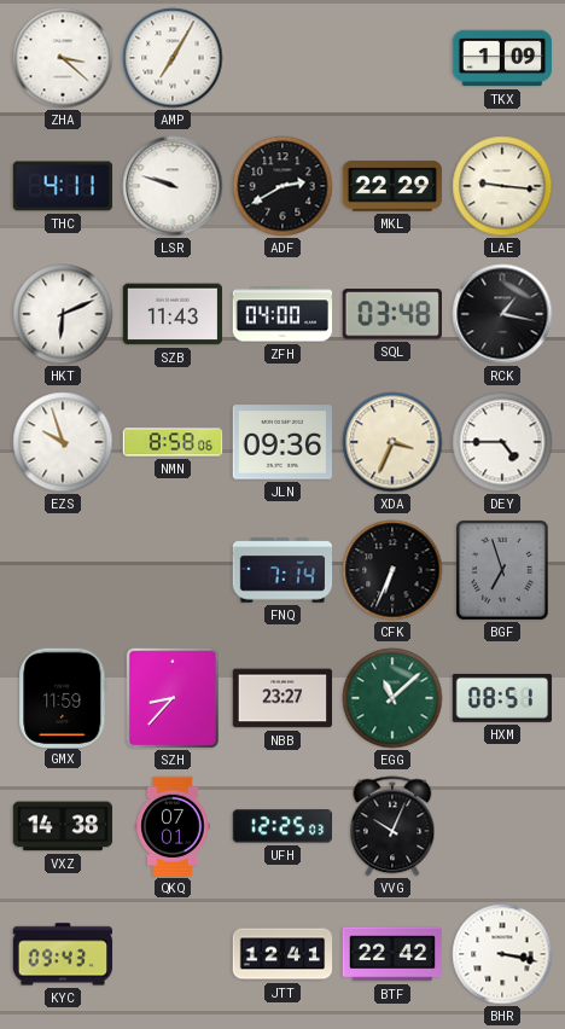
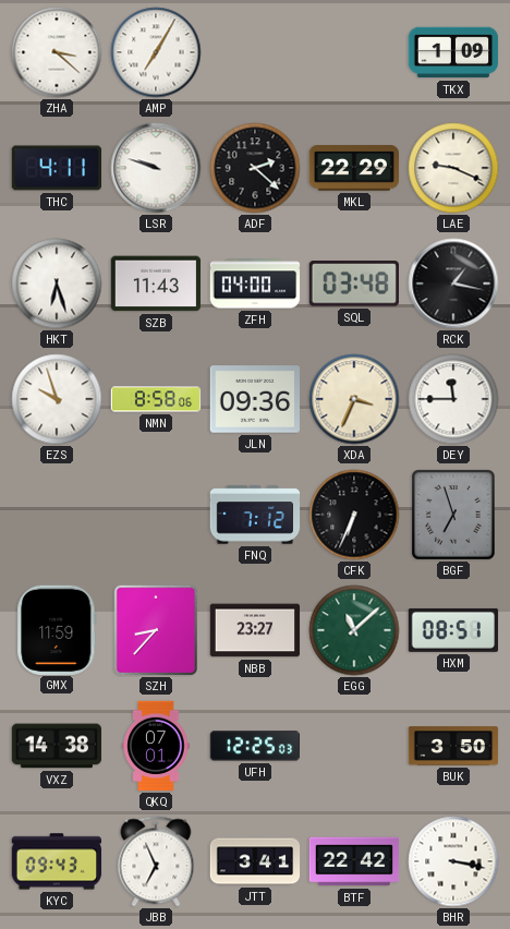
ADF: 2:40 -> 2:22
LAE: 9:16 -> 9:19
HKT: 6:11 -> 6:27
DEY: 4:45 -> 11:45
FNQ: 7:14 -> 7:12
VVG: 10:04 -> none
BUK: none -> 3:50
JBB: none -> 6:56
JTT: 12:41 -> 3:41
